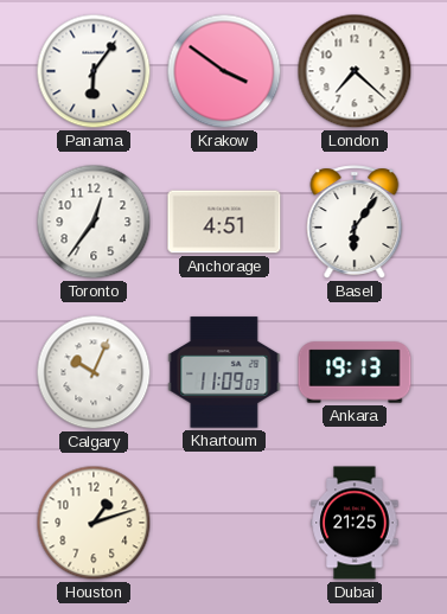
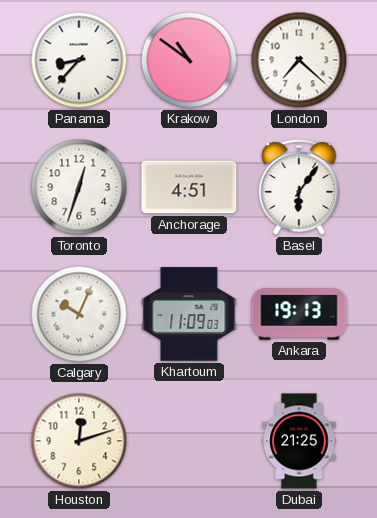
Panama: 6:06 -> 8:37
Krakow: 3:51 -> 10:51
Toronto: 12:36 -> 12:33
Houston: 1:12 -> 12:12
